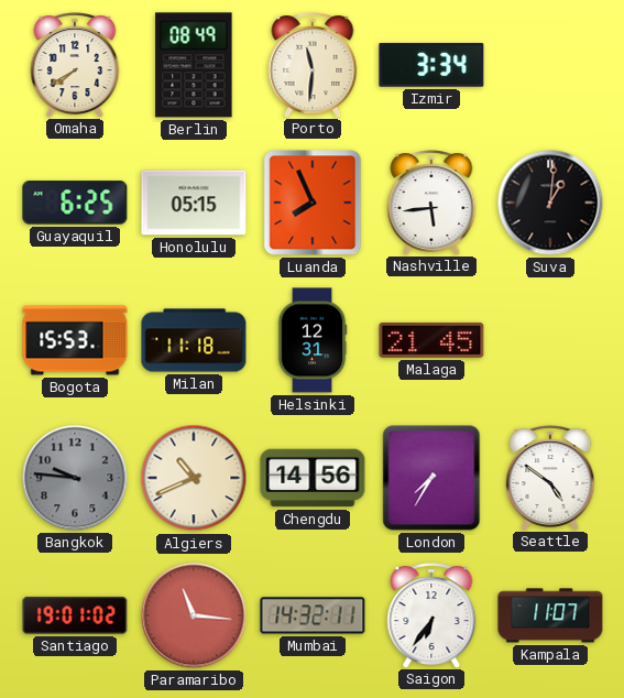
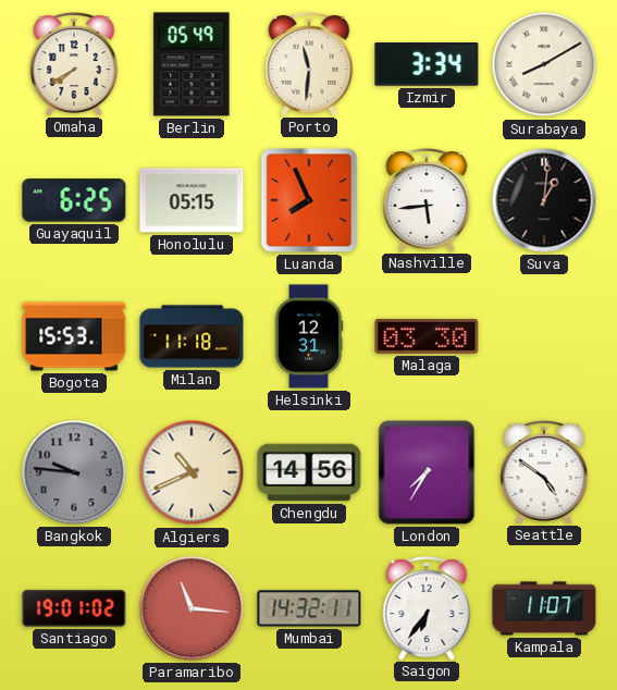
Berlin: 08:49 -> 05:49
Surabaya: none -> 8:10
Malaga: 21:45 -> 03:30
